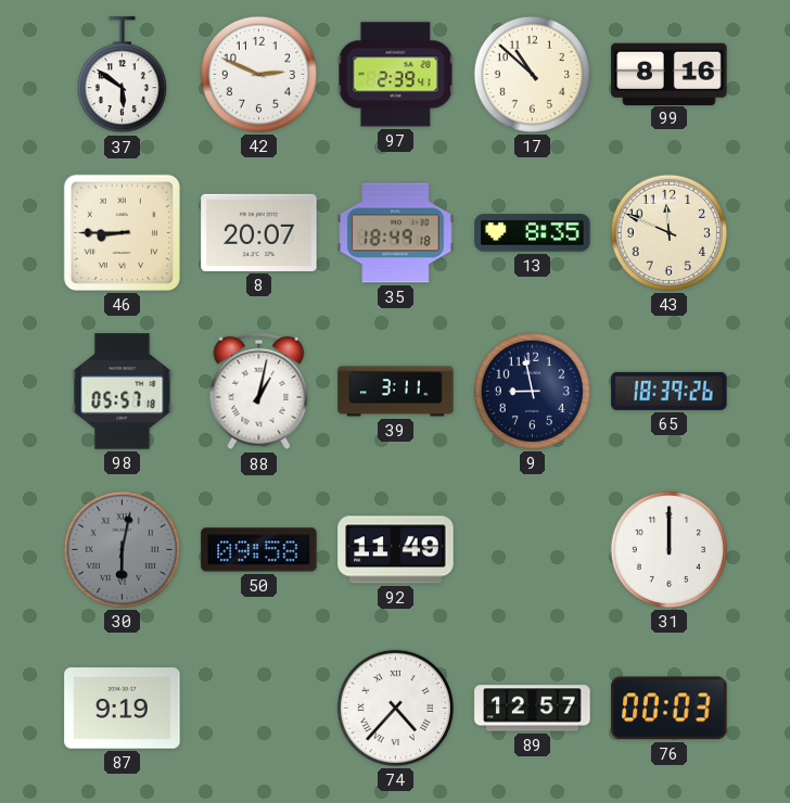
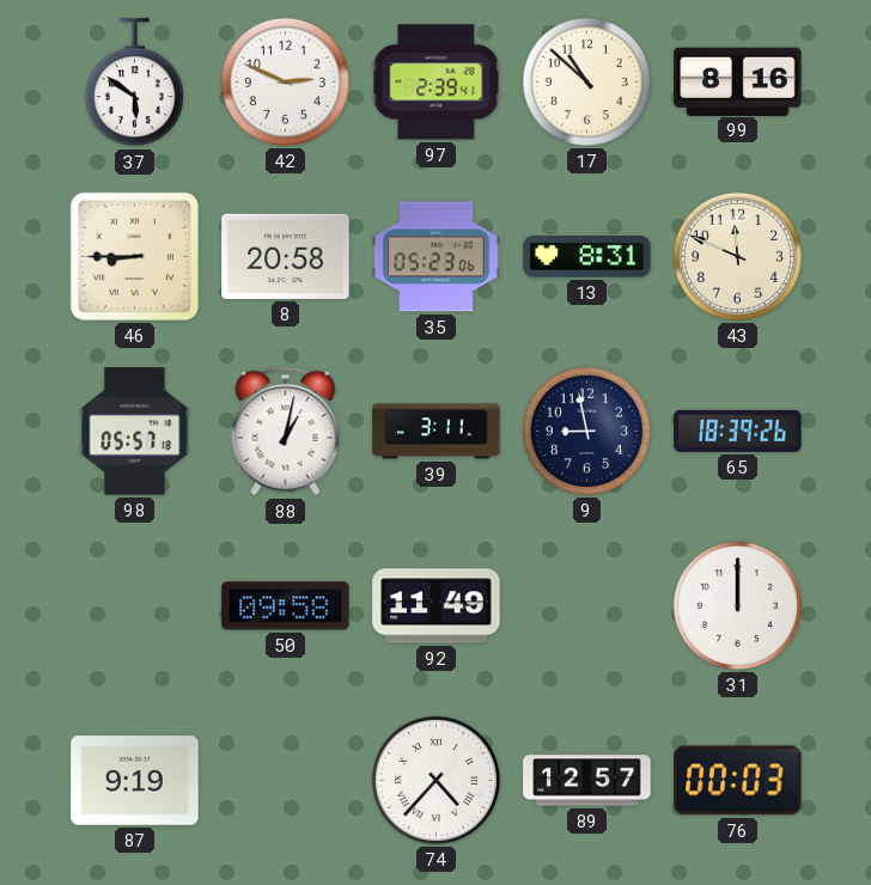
8: 20:07 -> 20:58
35: 18:49 -> 05:23
13: 8:35 -> 8:31
30: 6:02 -> none
